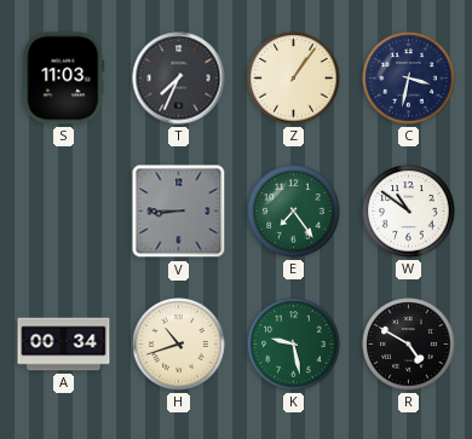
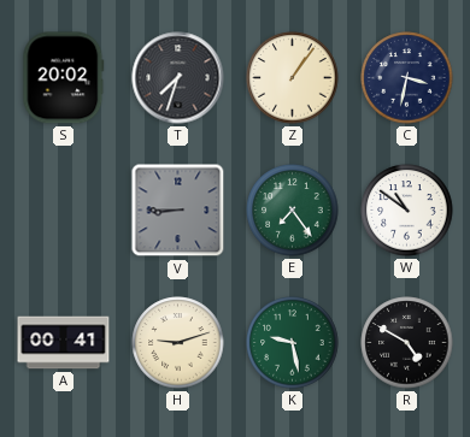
S: 11:03 -> 20:02
T: 7:34 -> 7:33
A: 00:34 -> 00:41
H: 10:42 -> 9:12
